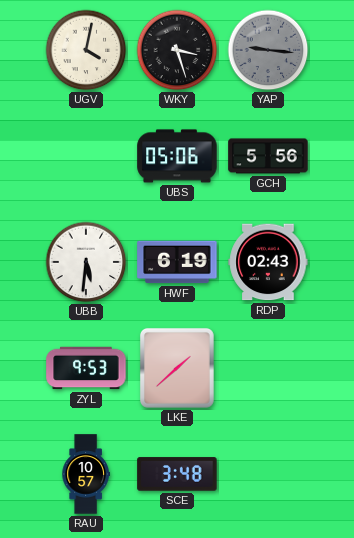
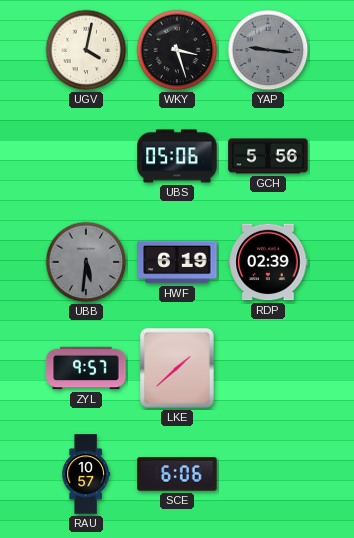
UBB dial: white -> grey
RDP: 02:43 -> 02:39
ZYL: 9:53 -> 9:57
SCE: 3:48 -> 6:06
